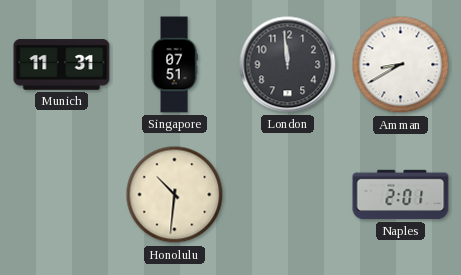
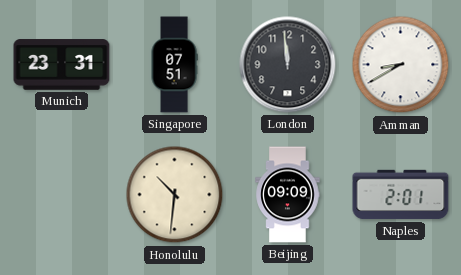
Munich: 11:31 -> 23:31
Beijing: none -> 09:09
